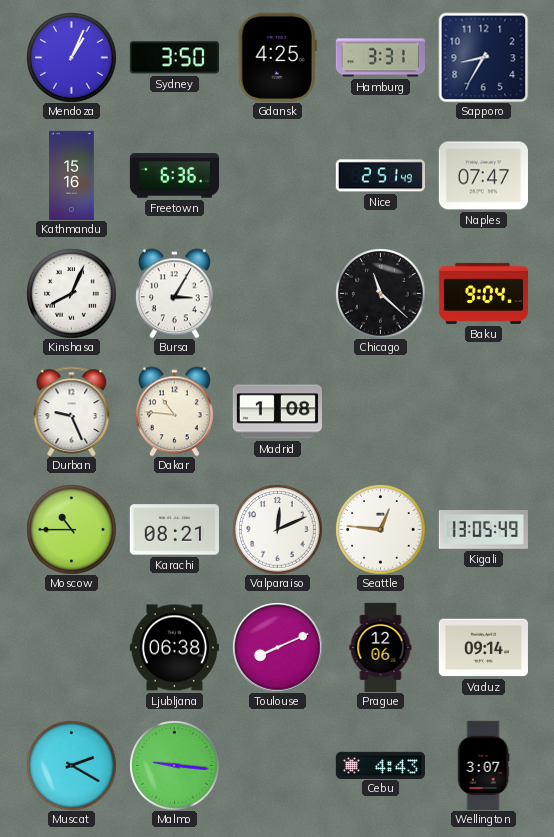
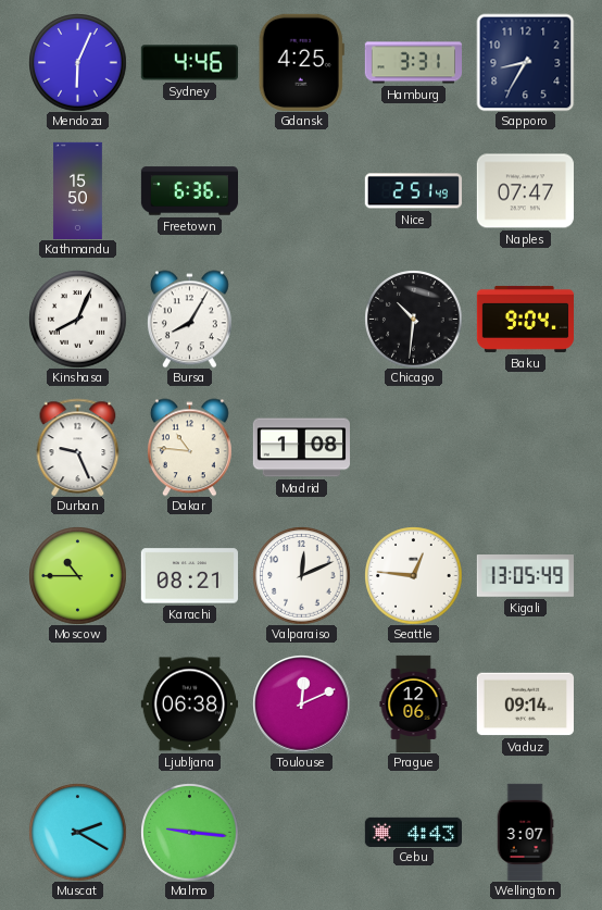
Mendoza: 1:04 -> 6:04
Sydney: 3:50 -> 4:46
Kathmandu: 15:16 -> 15:50
Bursa: 3:05 -> 8:05
Chicago: 11:22 -> 10:31
Toulouse: 8:11 -> 12:11
